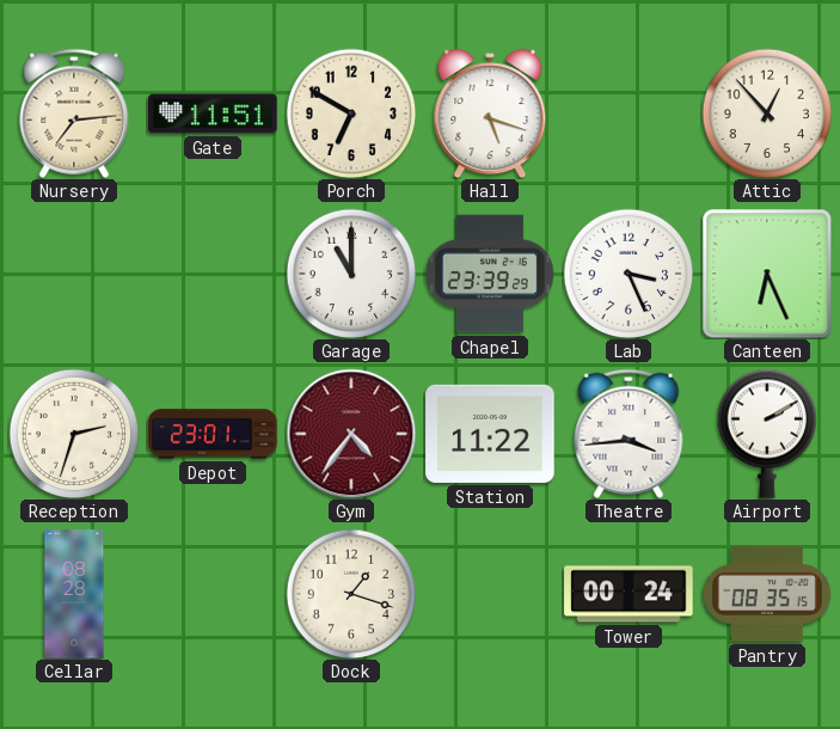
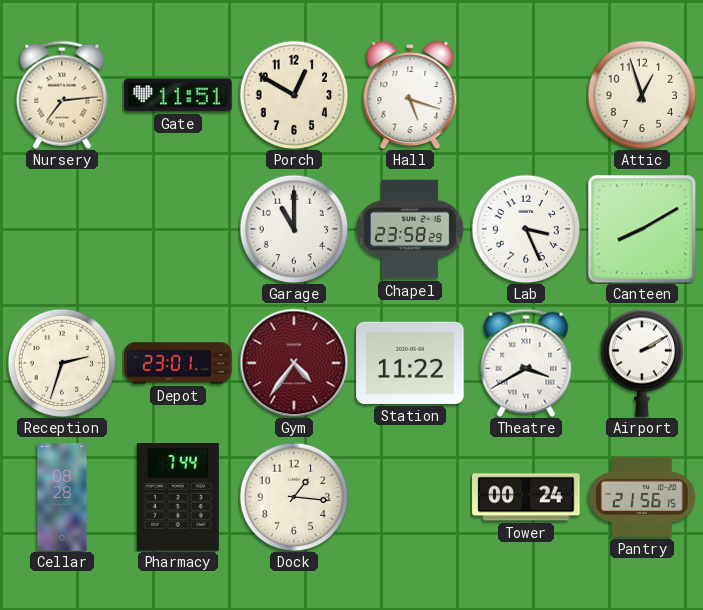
Porch: 6:50 -> 12:50
Attic: 12:53 -> 12:57
Chapel: 23:39 -> 23:58
Canteen: 6:26 -> 8:10
Theatre: 3:44 -> 3:40
Pharmacy: none -> 7:44
Dock: 1:18 -> 1:16
Pantry: 08:35 -> 21:56
